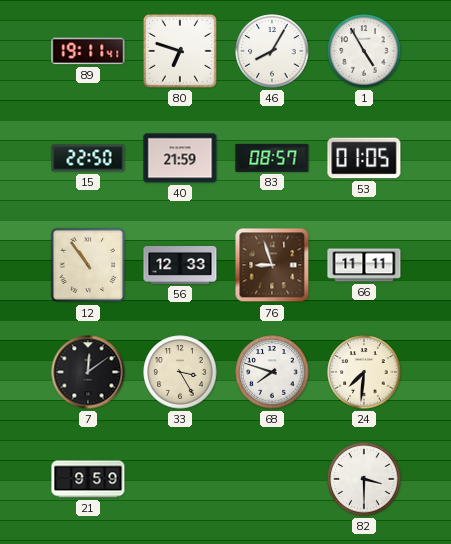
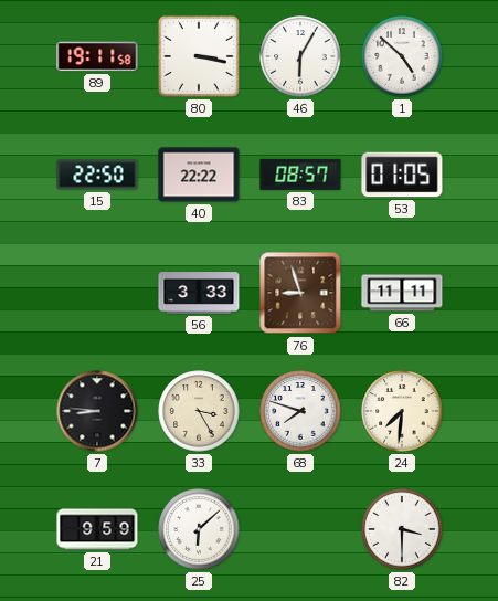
89: 19:11:41 -> 19:11:58
80: 6:48 -> 3:17
46: 8:05 -> 6:05
1: 4:55 -> 4:52
40: 21:59 -> 22:22
12: 10:54 -> none
56: 12:33 -> 3:33
7: 12:09 -> 8:46
25: none -> 6:08
